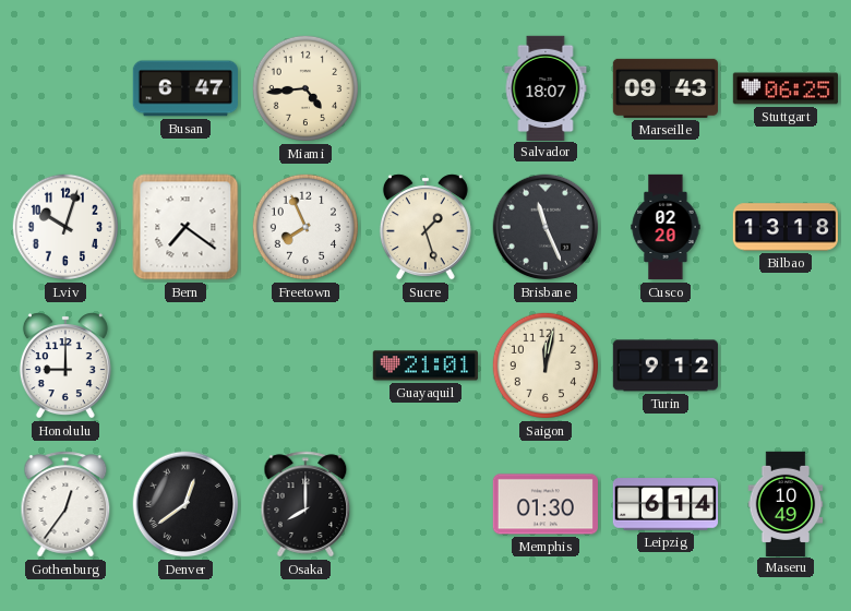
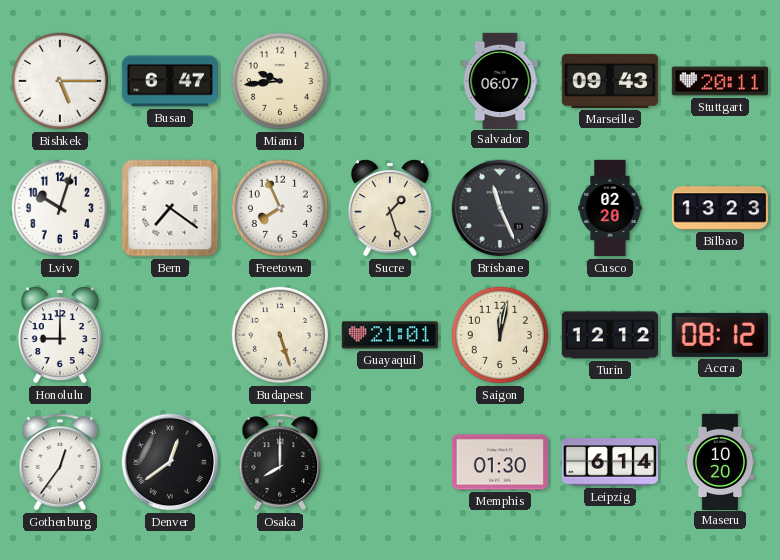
Bishkek: none -> 5:15
Miami: 4:44 -> 9:44
Salvador: 18:07 -> 06:07
Stuttgart: 06:25 -> 20:11
Bilbao: 13:18 -> 13:23
Budapest: none -> 5:27
Turin: 9:12 -> 12:12
Accra: none -> 08:12
Maseru: 10:49 -> 10:20
